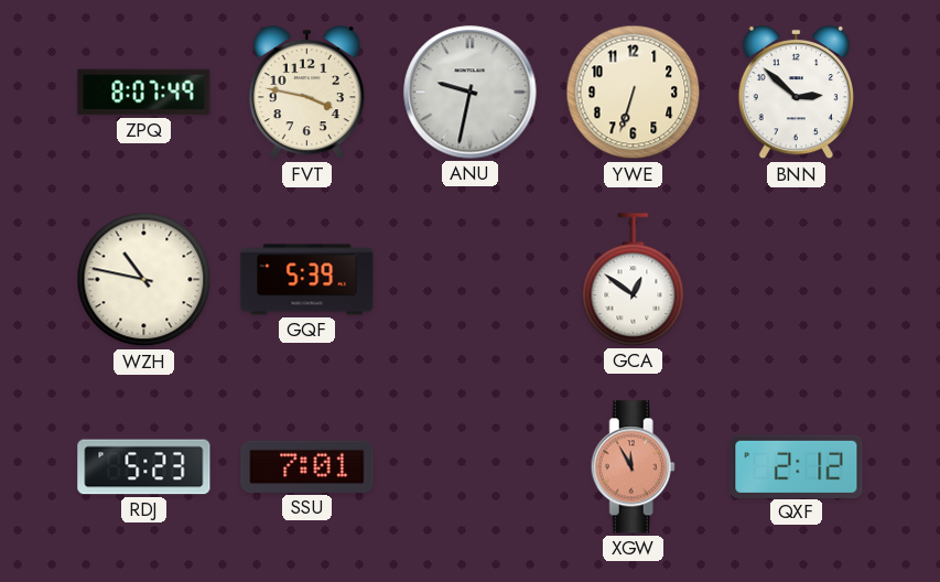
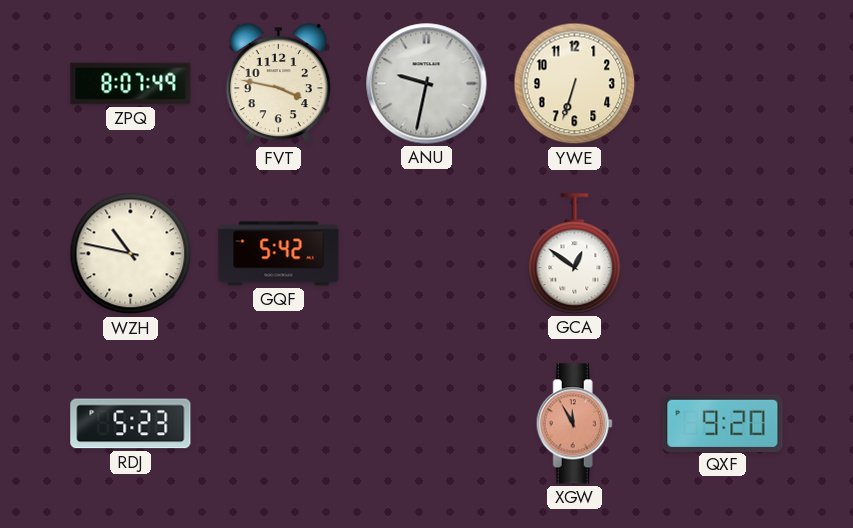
BNN: 2:52 -> none
GQF: 5:39 -> 5:42
SSU: 7:01 -> none
QXF: 2:12 -> 9:20
